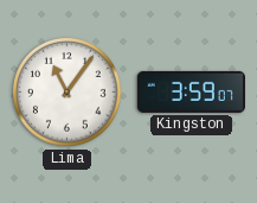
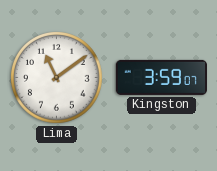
Lima: 11:06 -> 11:09
